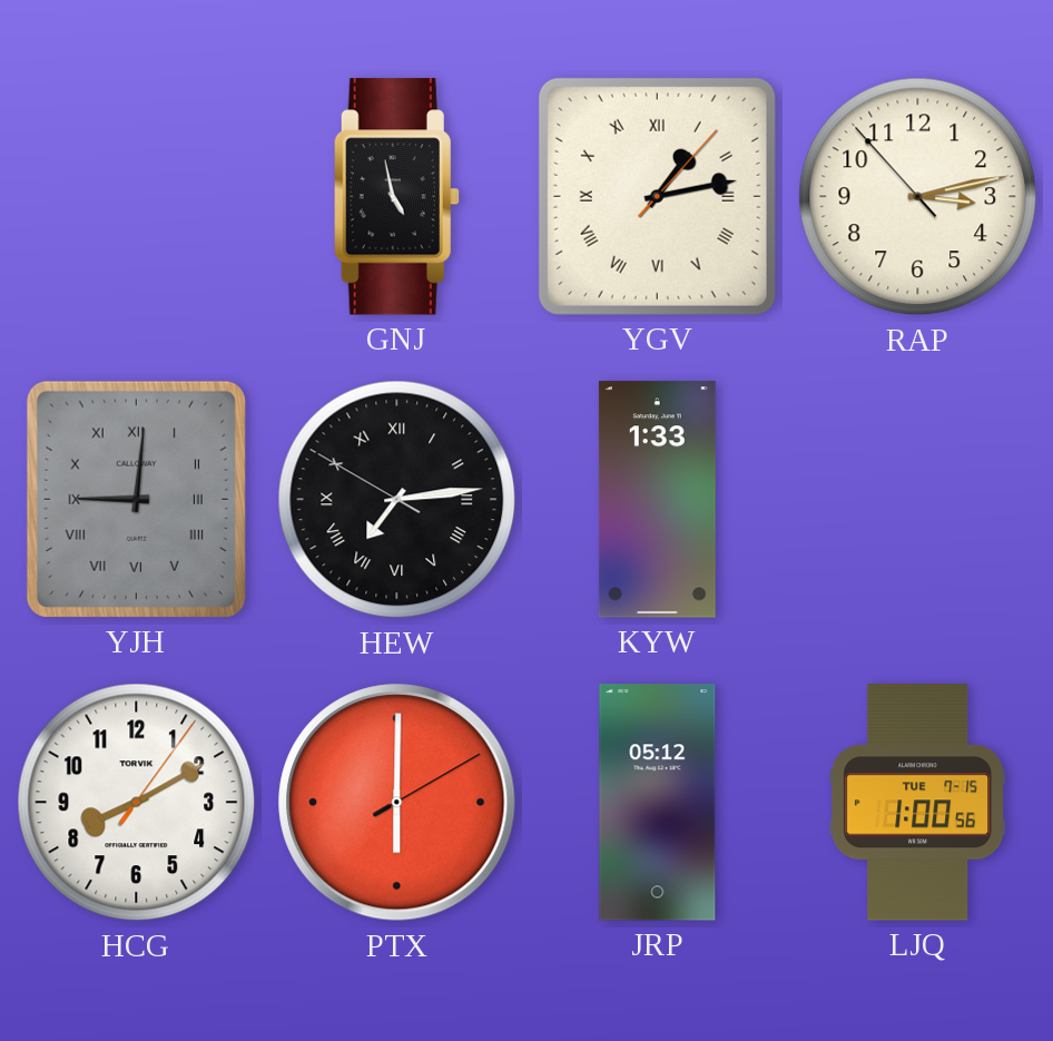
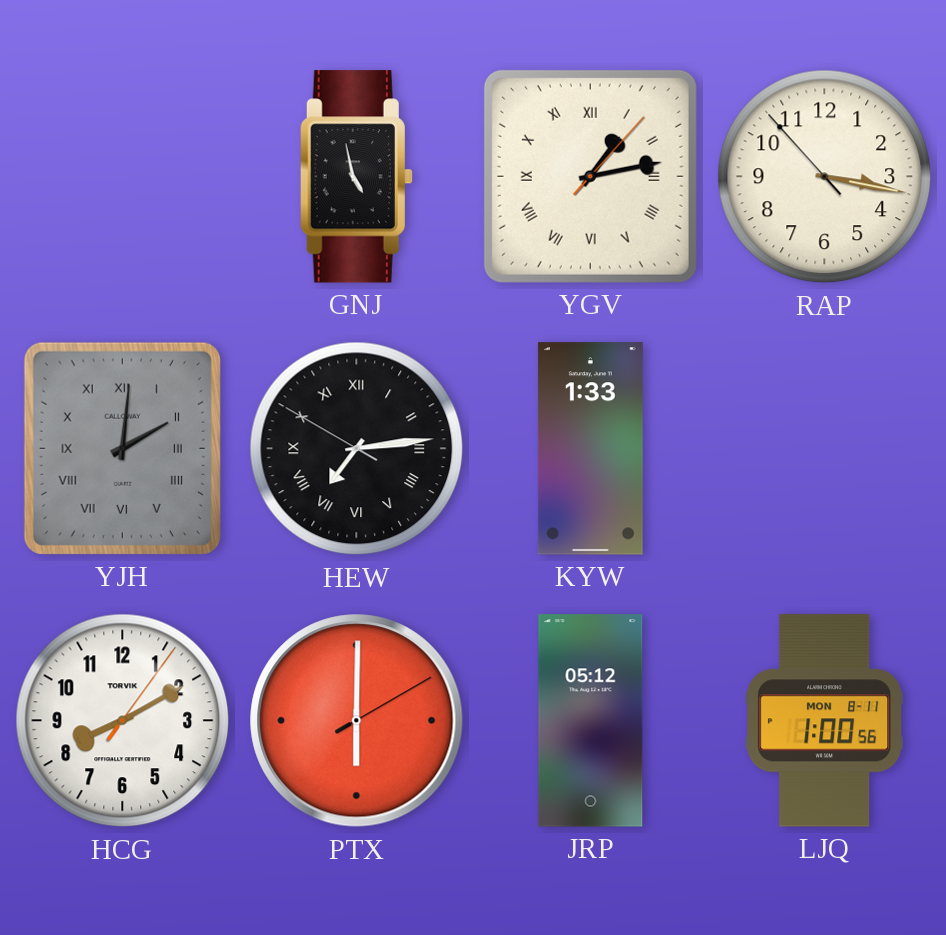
RAP: 3:12 -> 3:16
YJH: 9:01 -> 2:01
LJQ date: TUE 7-15 -> MON 8-11
